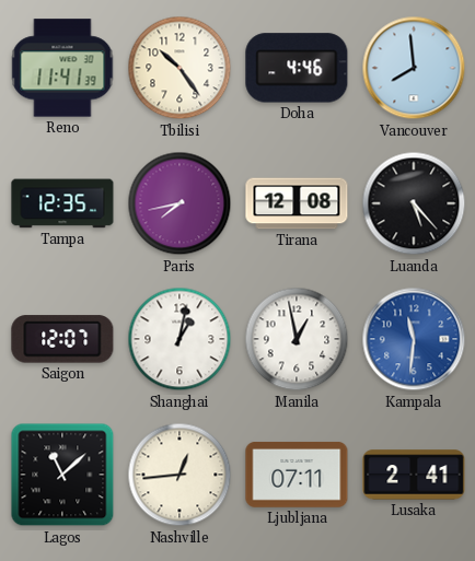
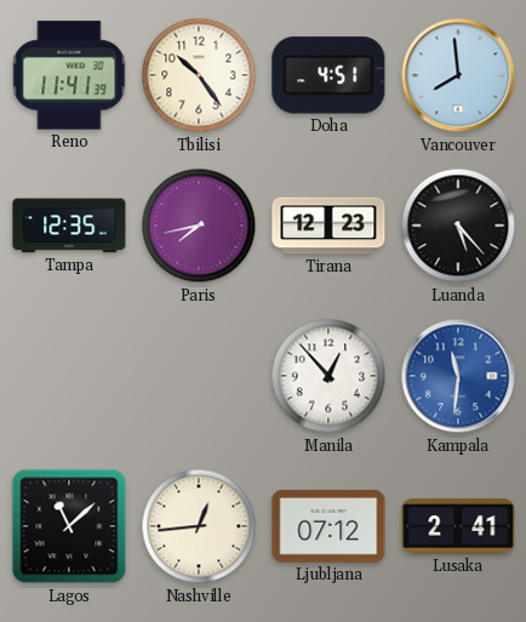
Doha: 4:46 -> 4:51
Tirana: 12:08 -> 12:23
Saigon: 12:07 -> none
Shanghai: 1:02 -> none
Manila: 12:58 -> 12:53
Ljubljana: 07:11 -> 07:12
